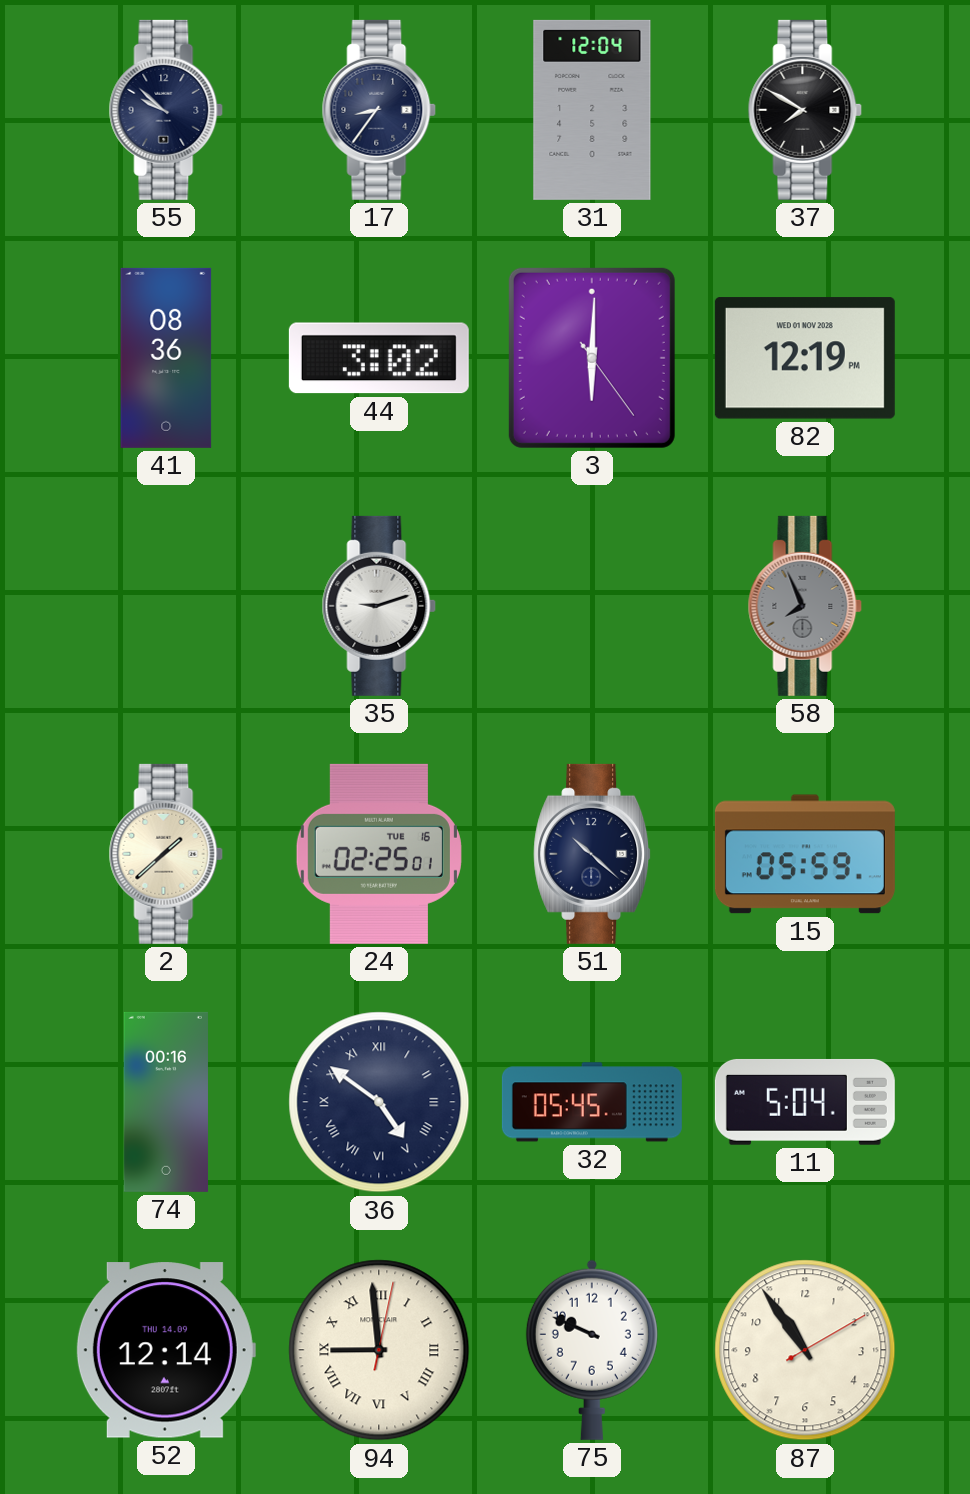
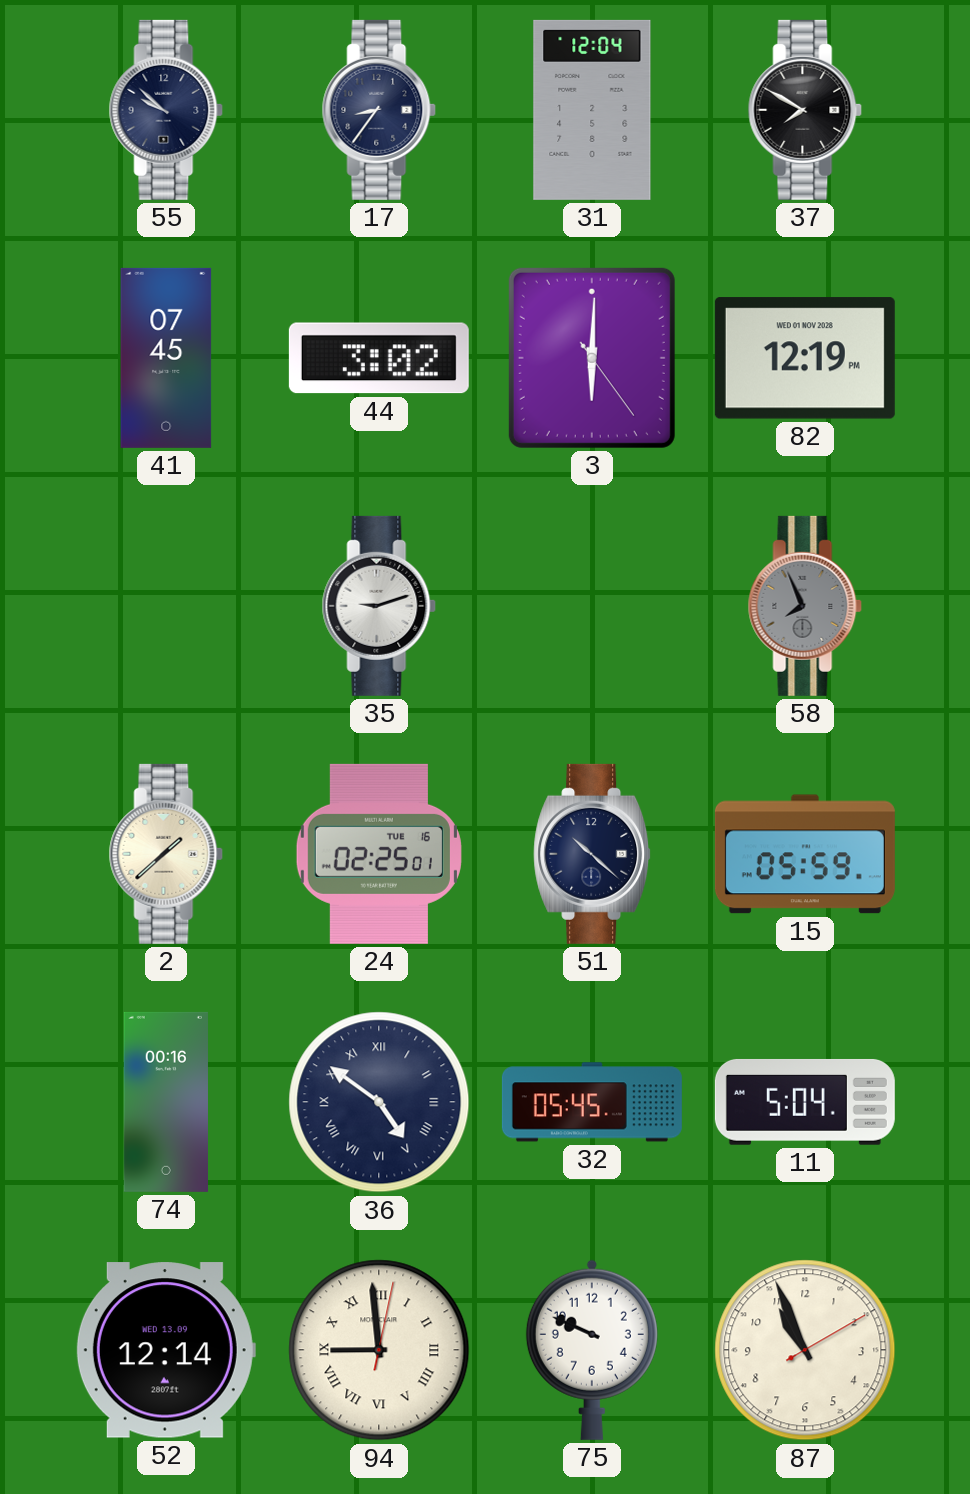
41: 08:36 -> 07:45
52 date: THU 14.09 -> WED 13.09
87: 10:54 -> 10:56
